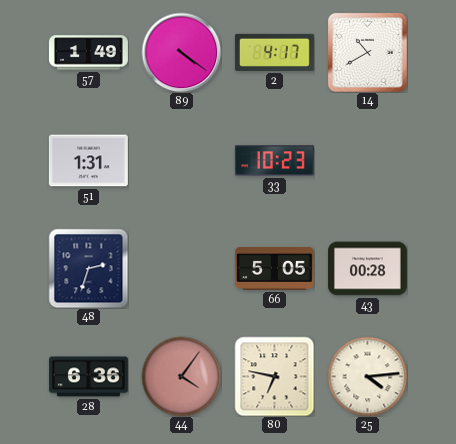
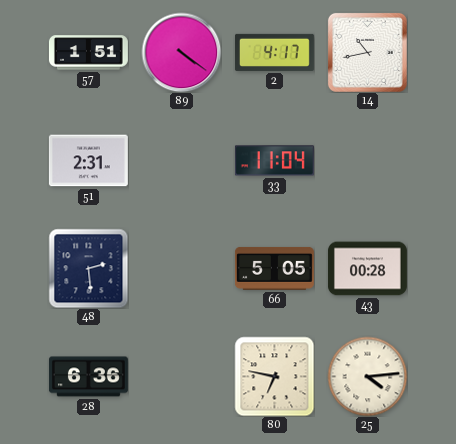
57: 1:49 -> 1:51
14: 10:40 -> 10:43
51: 1:31 -> 2:31
33: 10:23 -> 11:04
48: 2:33 -> 2:29
44: 4:06 -> none
